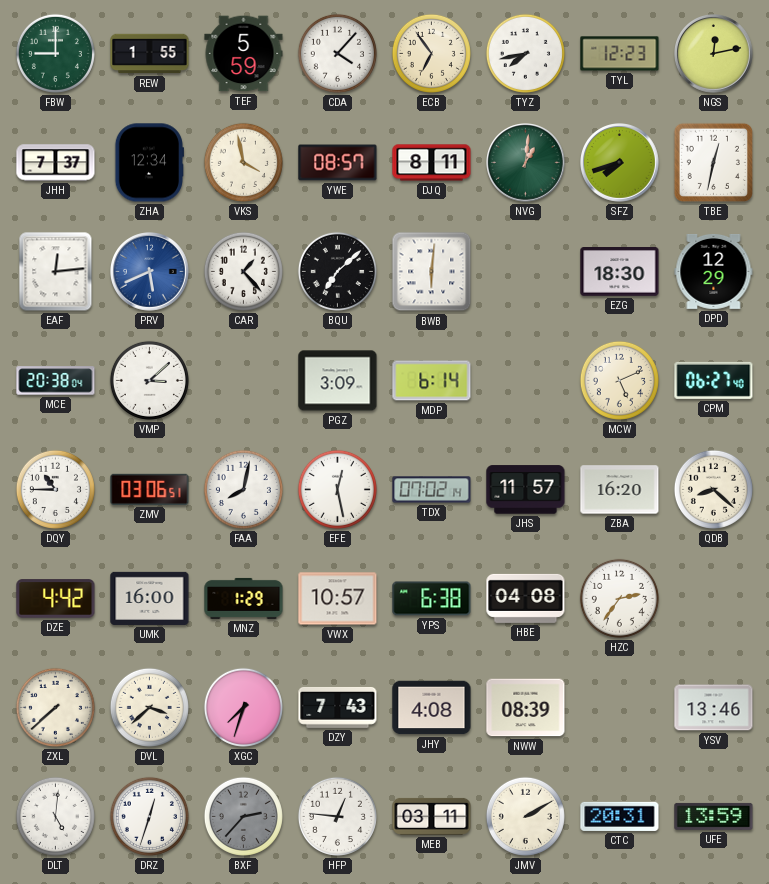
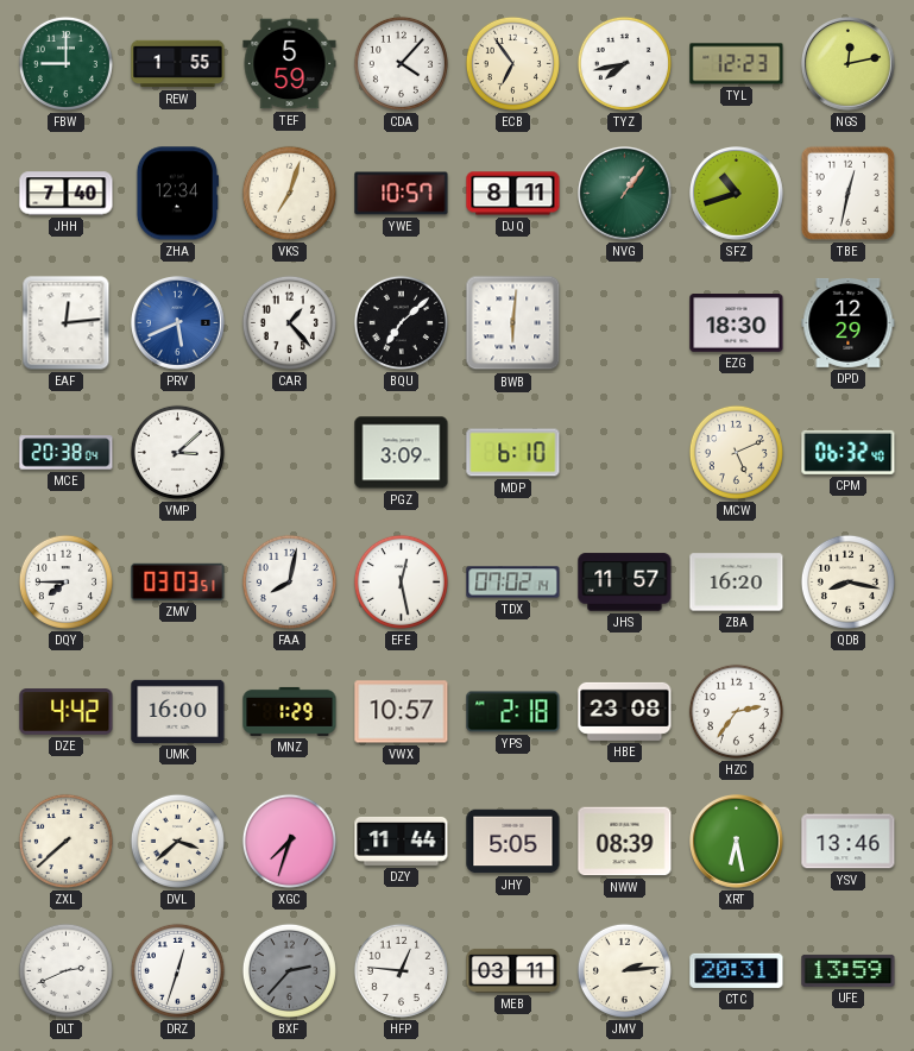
JHH: 7:37 -> 7:40
VKS: 3:58 -> 7:03
YWE: 08:57 -> 10:57
NVG: 1:01 -> 1:06
SFZ: 7:42 -> 10:42
MDP: 6:14 -> 6:10
CPM: 06:27 -> 06:32
DQY: 10:45 -> 7:45
ZMV: 03:06 -> 03:03
QDB: 8:22 -> 8:17
YPS: 6:38 -> 2:18
HBE: 04:08 -> 23:08
DZY: 7:43 -> 11:44
JHY: 4:08 -> 5:05
XRT: none -> 6:28
DLT: 5:01 -> 2:41
JMV: 2:10 -> 2:14
